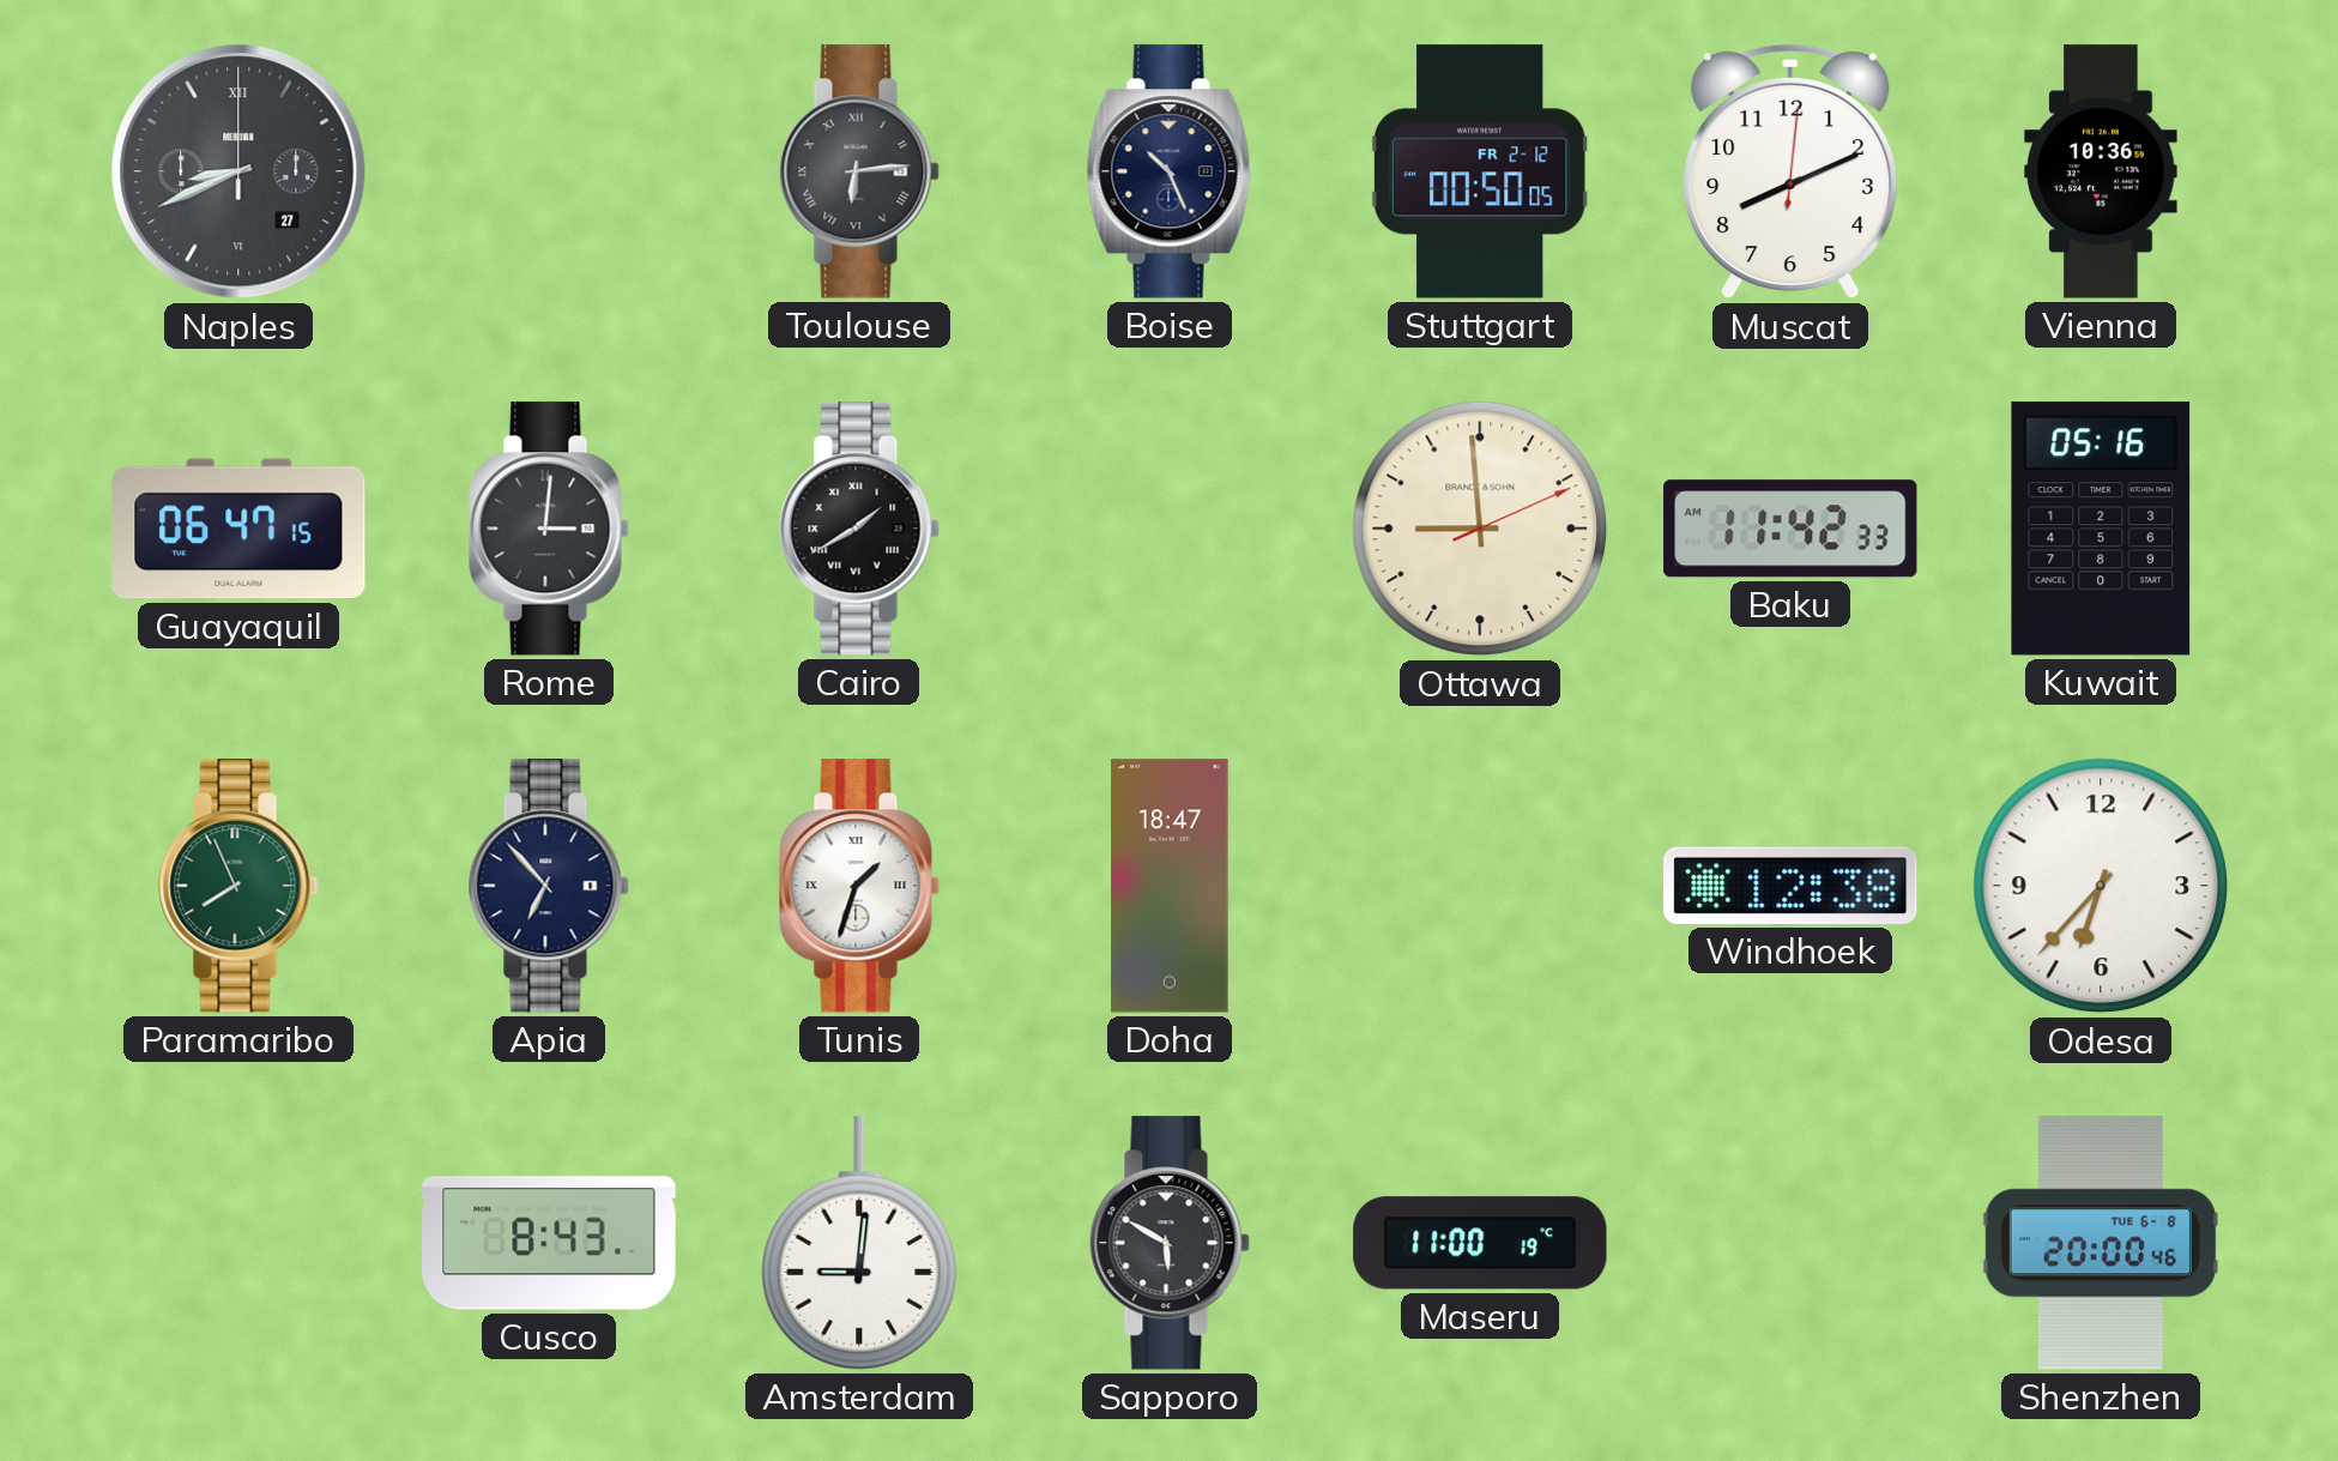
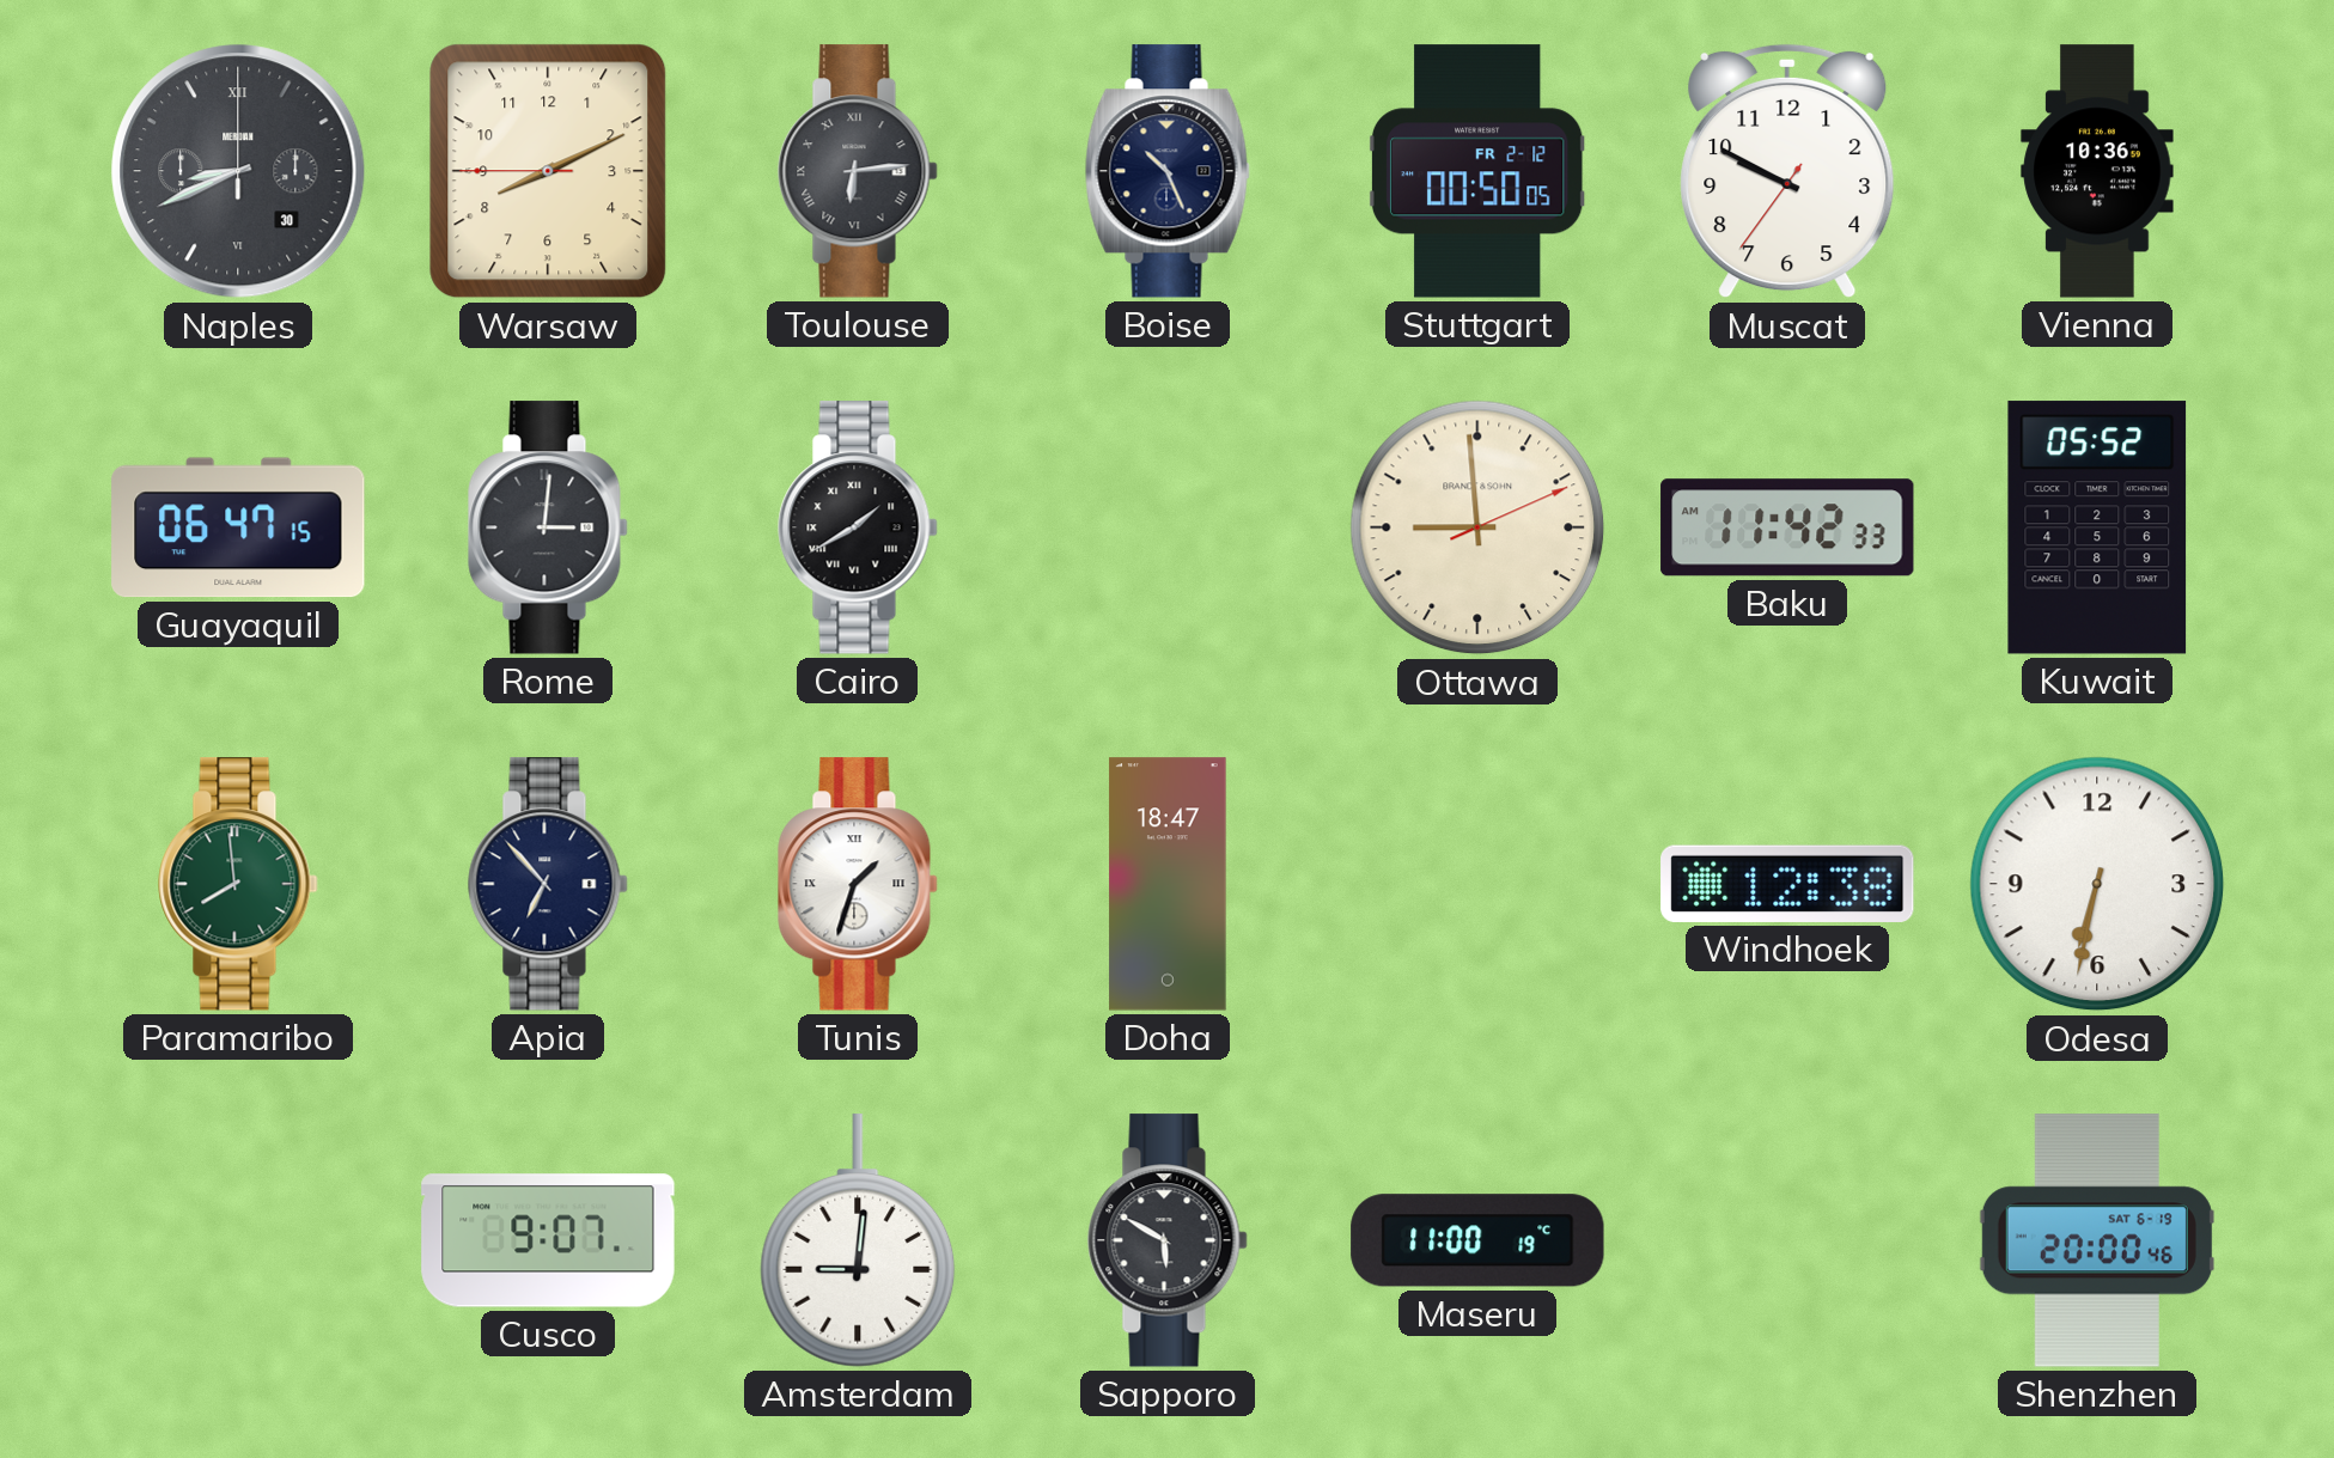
Naples date: 27 -> 30
Warsaw: none -> 8:10
Muscat: 8:11 -> 9:49
Kuwait: 05:16 -> 05:52
Paramaribo: 7:56 -> 7:59
Odesa: 6:37 -> 6:32
Cusco: 8:43 -> 9:07
Shenzhen date: TUE 6-8 -> SAT 6-19
